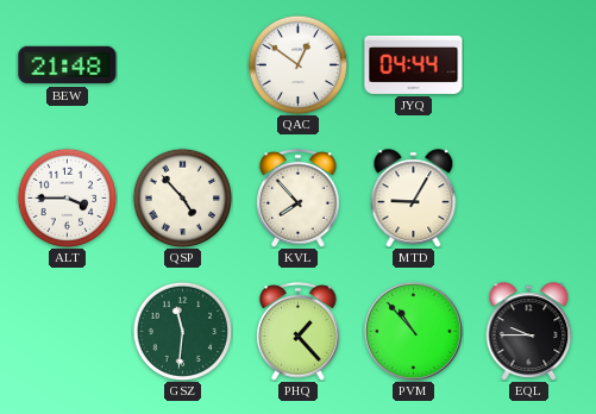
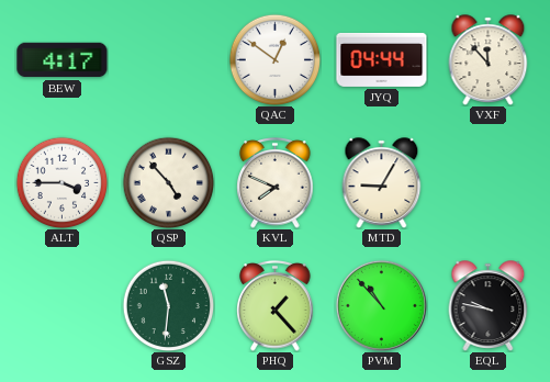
BEW: 21:48 -> 4:17
VXF: none -> 11:53
KVL: 7:53 -> 7:49
EQL: 9:45 -> 9:47
